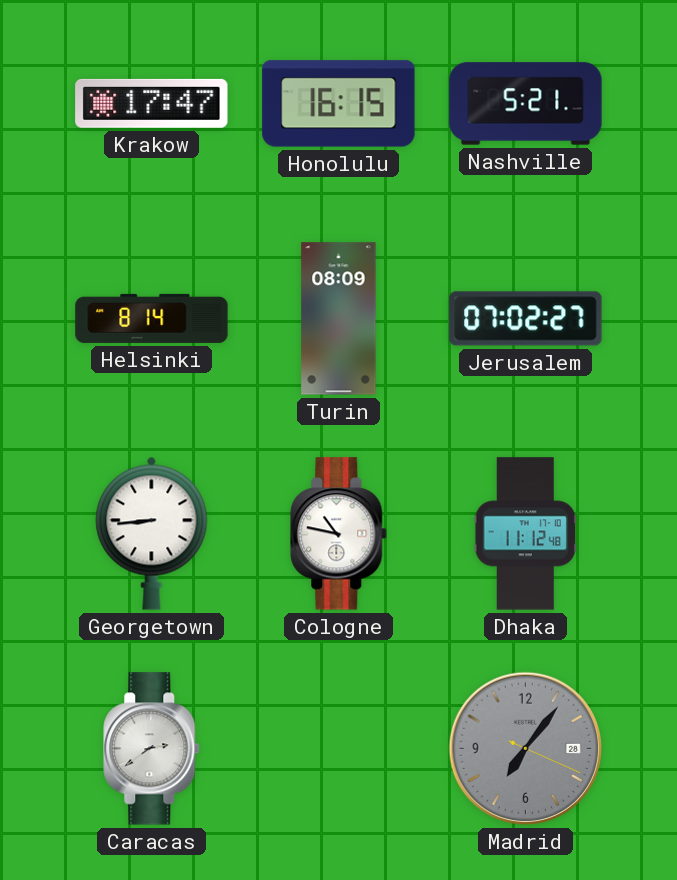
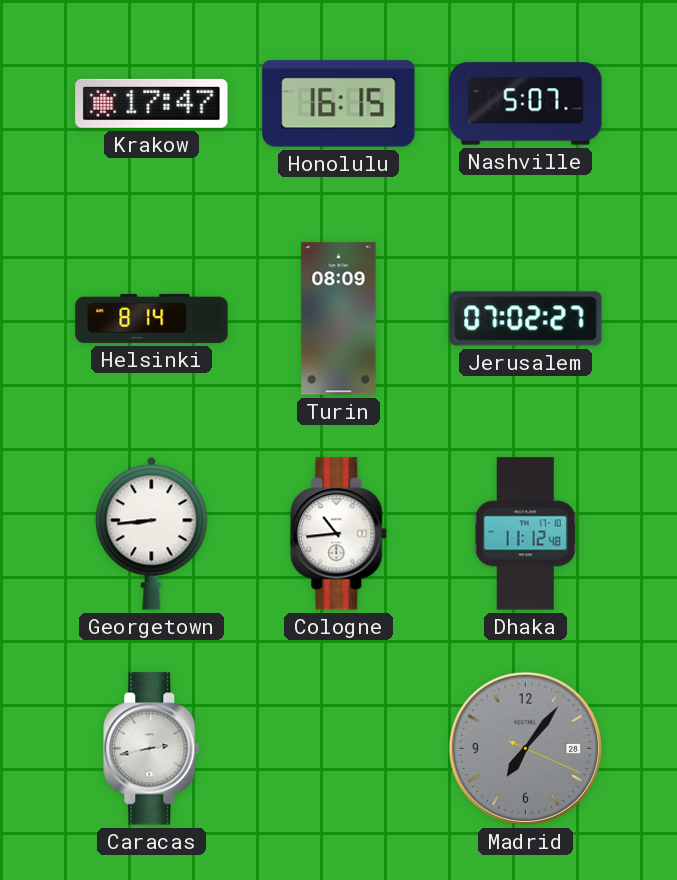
Nashville: 5:21 -> 5:07
Cologne: 10:47 -> 10:44
Caracas: 2:39 -> 2:43
